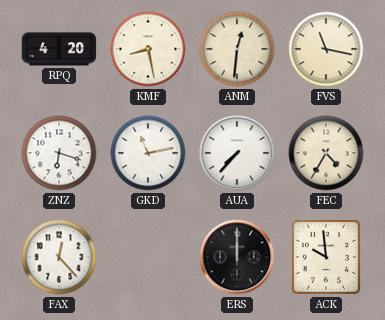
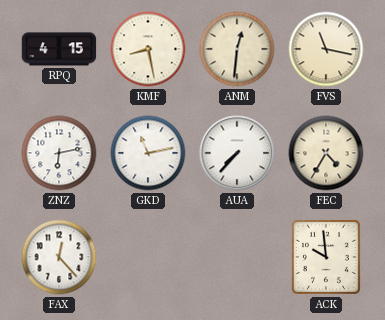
RPQ: 4:20 -> 4:15
ZNZ: 6:18 -> 6:13
ERS: 12:00 -> none
